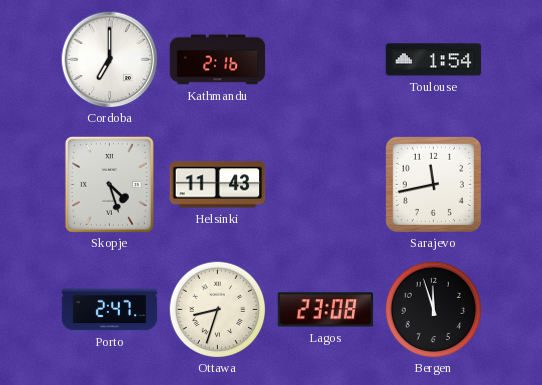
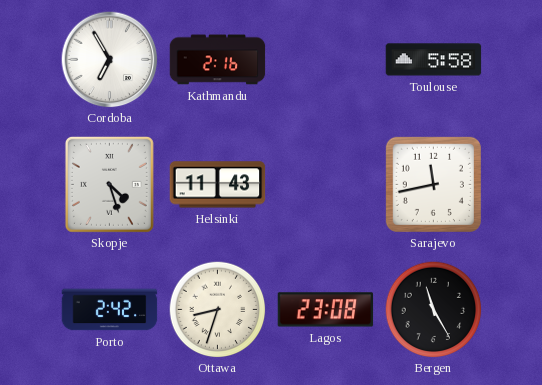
Cordoba: 7:00 -> 6:55
Toulouse: 1:54 -> 5:58
Porto: 2:47 -> 2:42
Bergen: 11:57 -> 11:25
